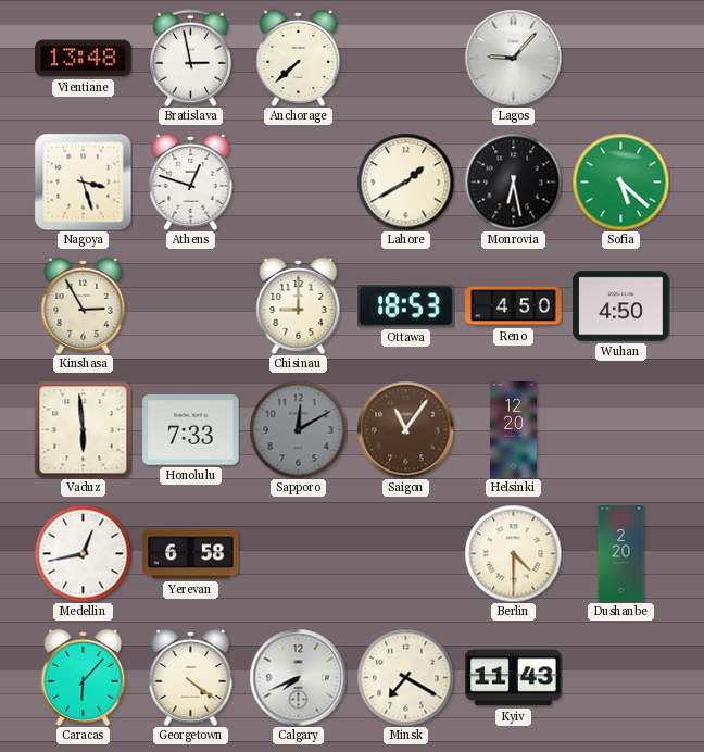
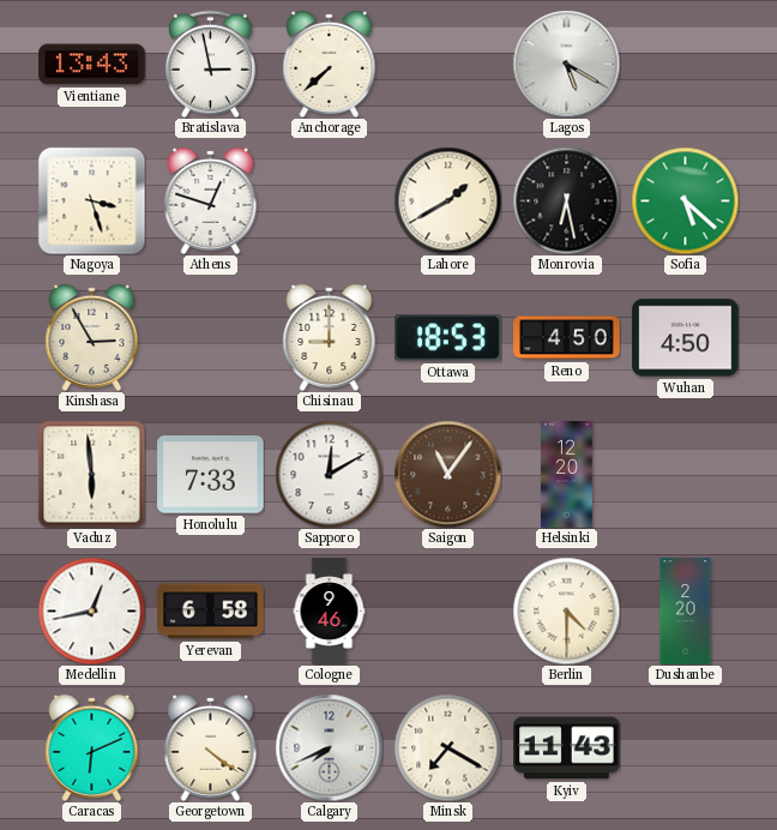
Vientiane: 13:48 -> 13:43
Lagos: 9:07 -> 5:20
Sapporo dial: grey -> white
Cologne: none -> 9:46
Caracas: 6:07 -> 6:11
